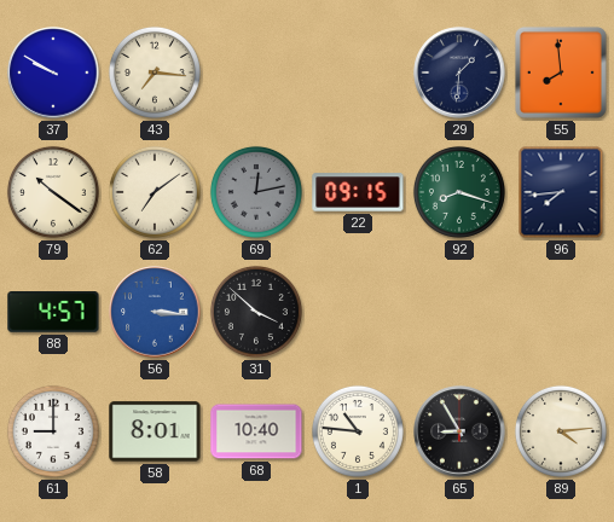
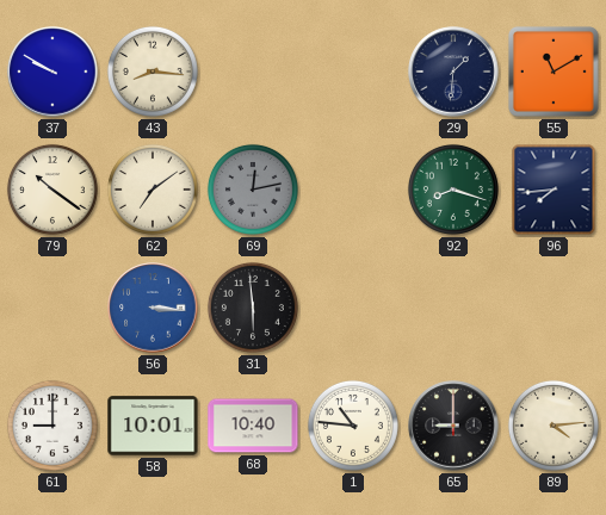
43: 7:16 -> 8:16
55: 7:59 -> 11:10
22: 09:15 -> none
88: 4:57 -> none
31: 3:52 -> 5:59
58: 8:01 -> 10:01
65: 8:55 -> 9:00
